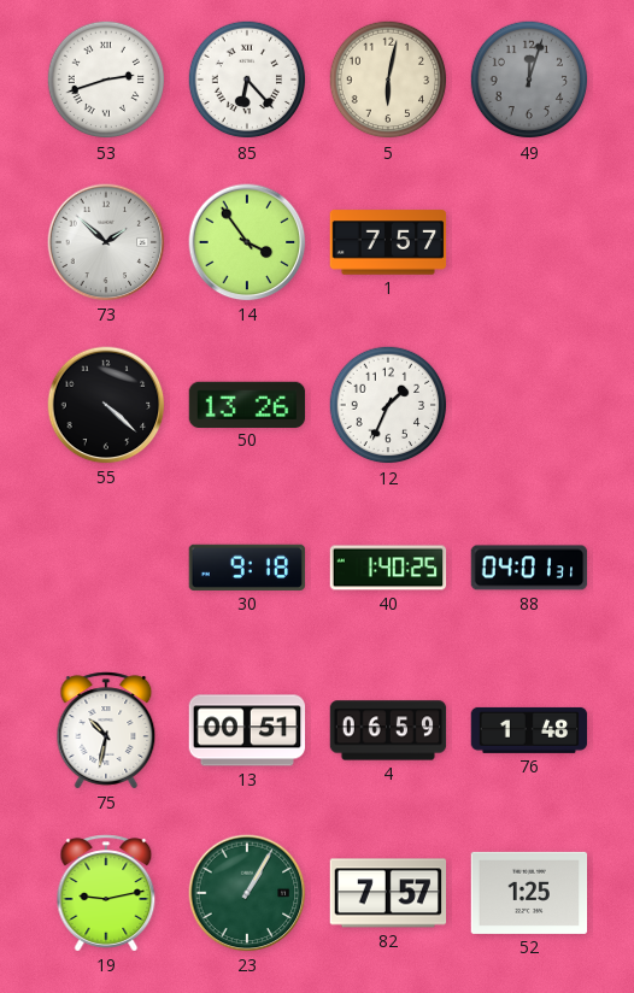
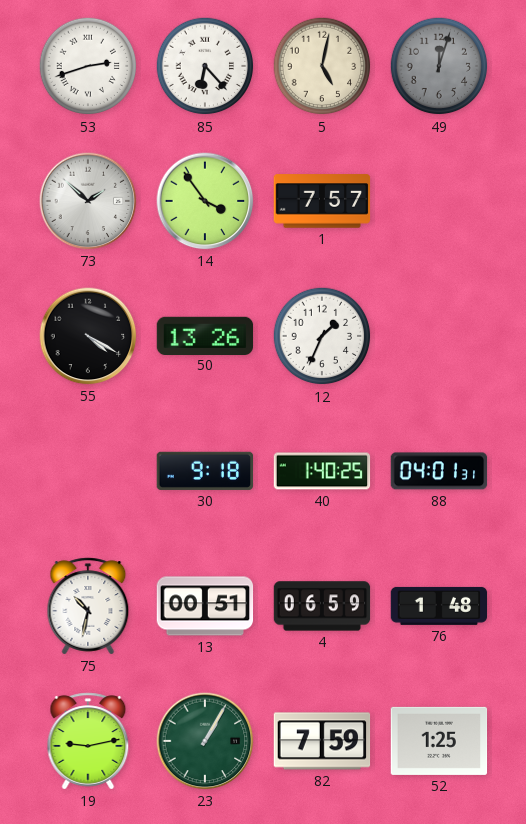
5: 6:02 -> 5:02
55: 4:22 -> 4:20
82: 7:57 -> 7:59
